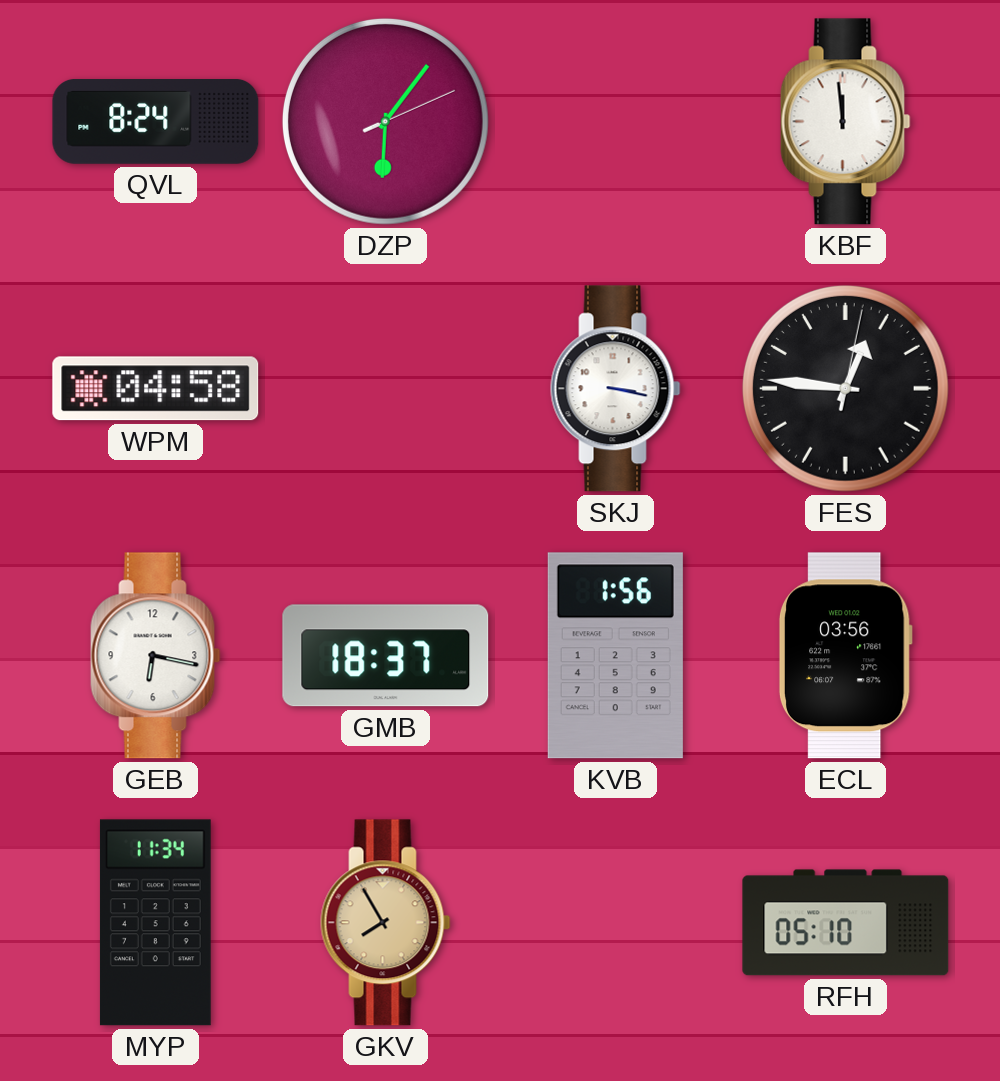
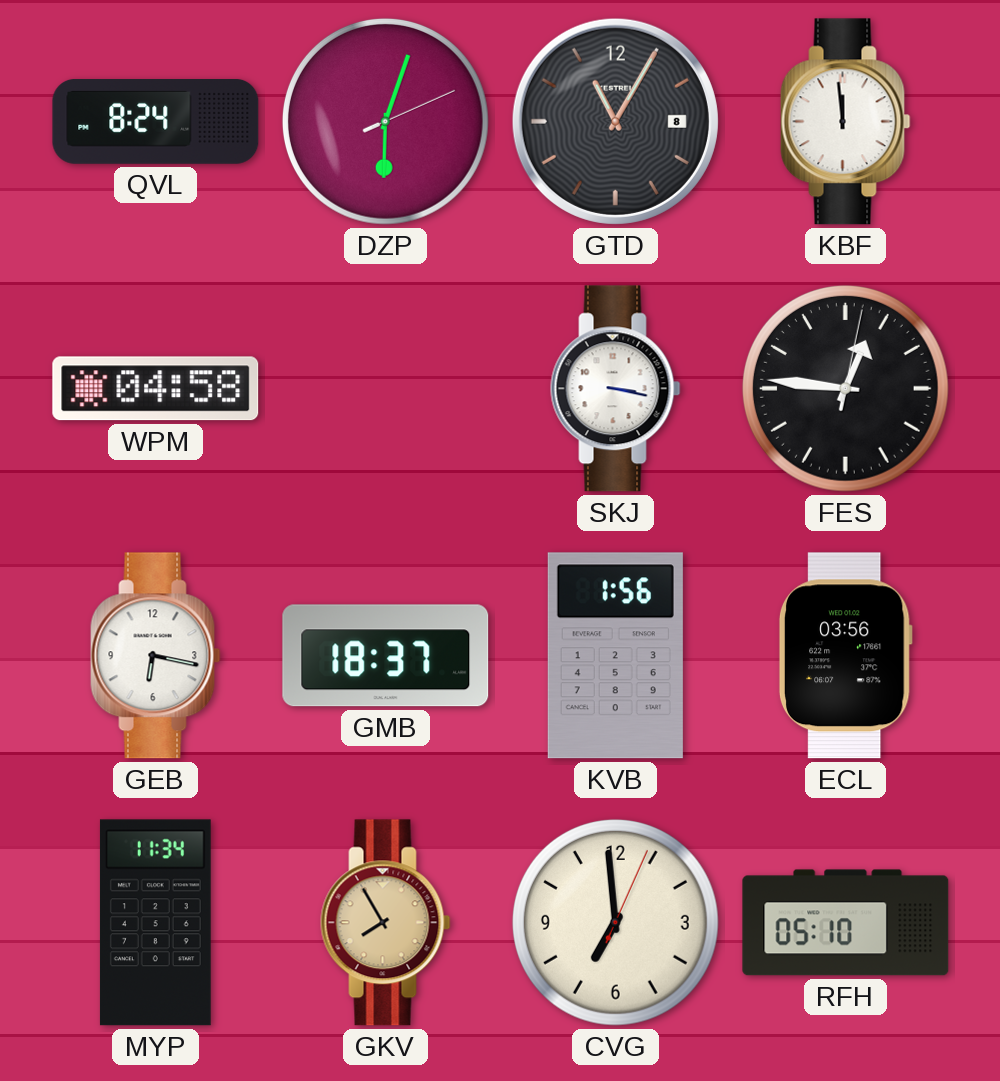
DZP: 6:06 -> 6:03
GTD: none -> 11:05
CVG: none -> 6:59
